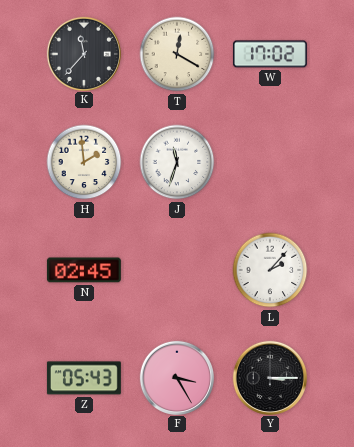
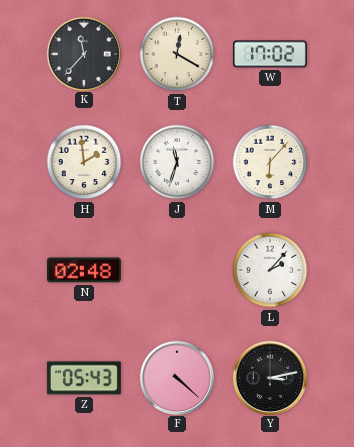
M: none -> 6:07
N: 02:45 -> 02:48
F: 3:25 -> 4:22
Y: 3:15 -> 3:13
